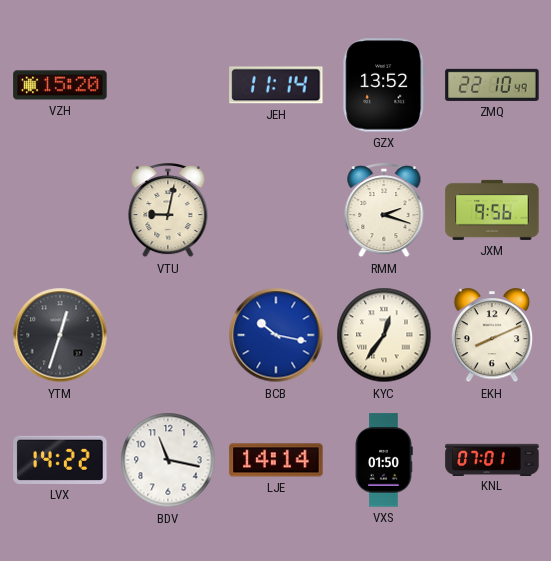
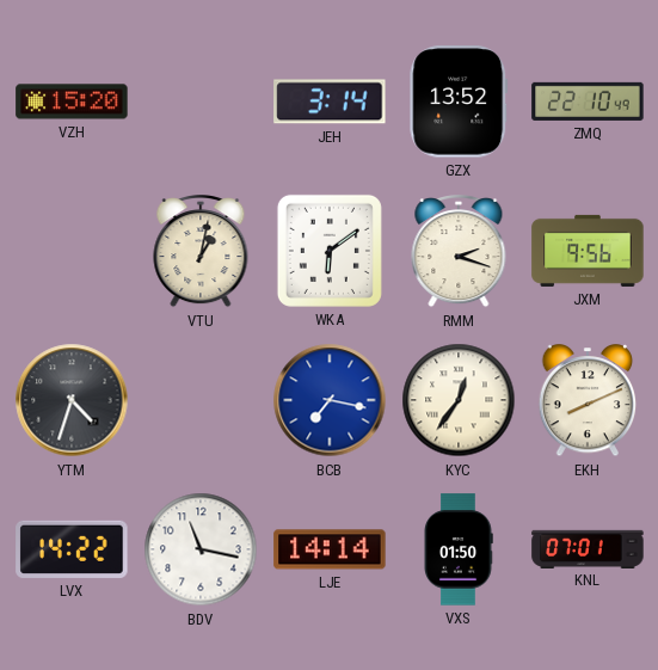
JEH: 11:14 -> 3:14
VTU: 9:02 -> 1:02
WKA: none -> 6:09
YTM: 12:33 -> 4:33
BCB: 10:17 -> 7:17
